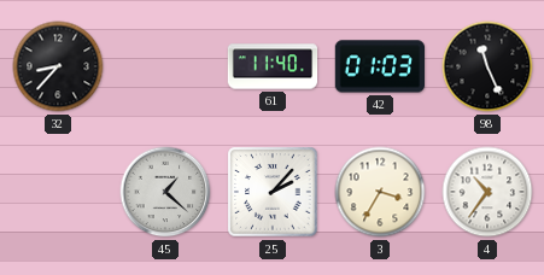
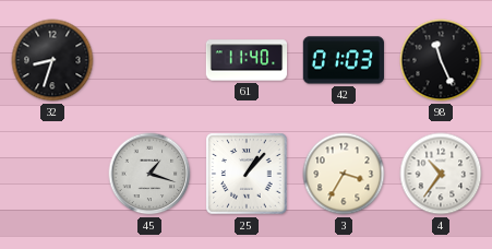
32: 8:37 -> 8:33
45: 1:22 -> 1:18
25: 2:07 -> 1:07
